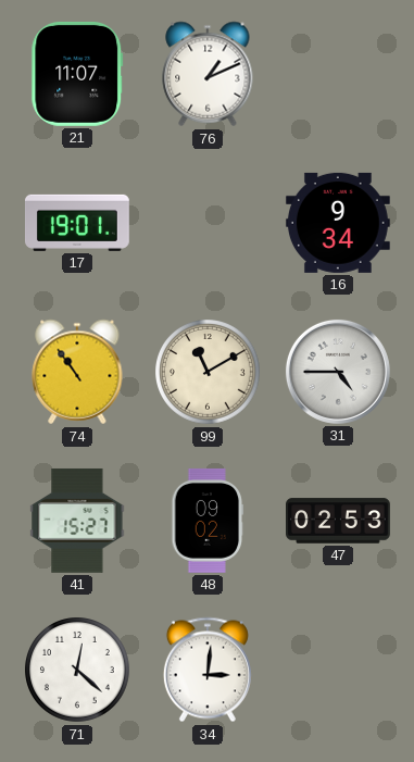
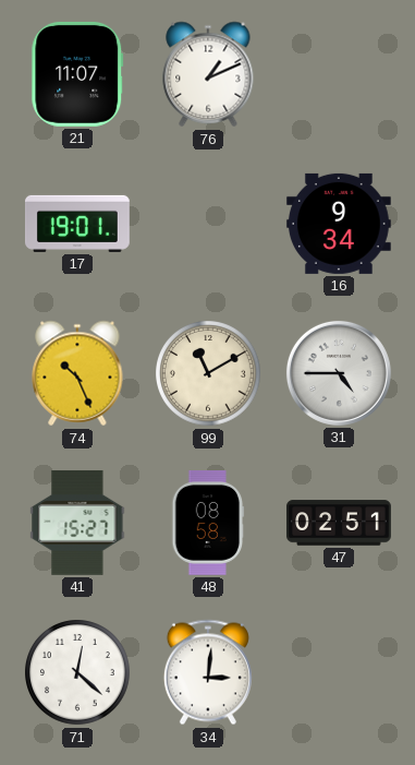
74: 10:54 -> 10:26
48: 09:02 -> 08:58
47: 02:53 -> 02:51
